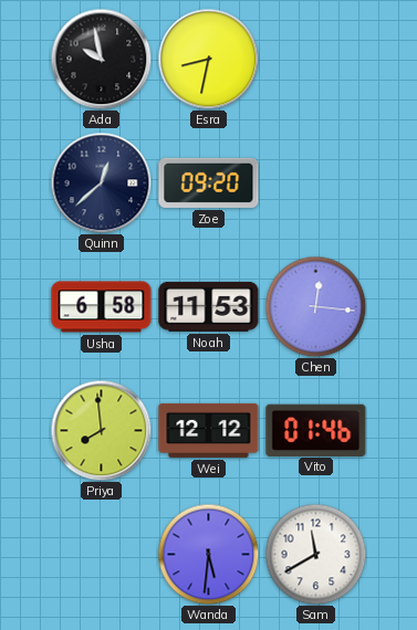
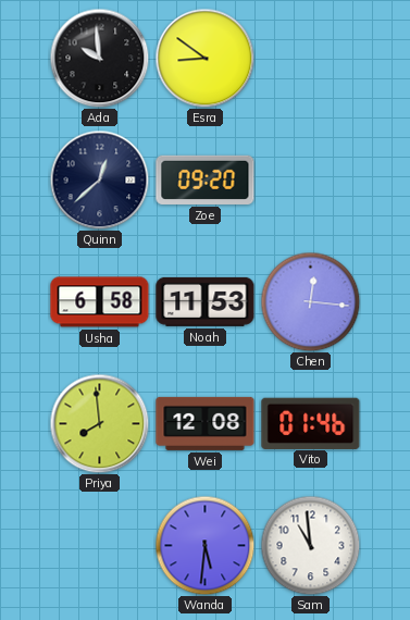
Ada: 9:58 -> 9:59
Esra: 8:32 -> 8:51
Wei: 12:12 -> 12:08
Sam: 11:40 -> 10:59
